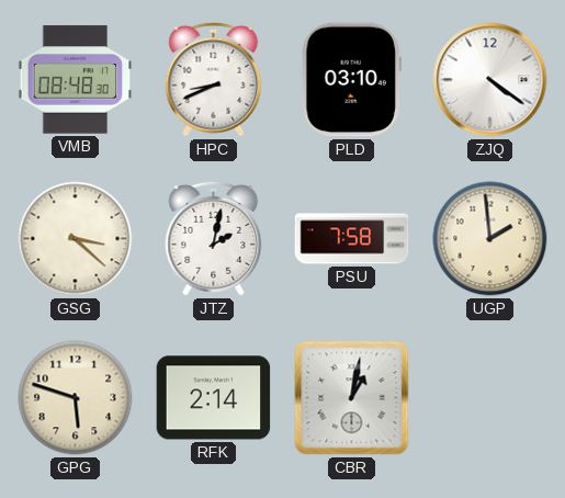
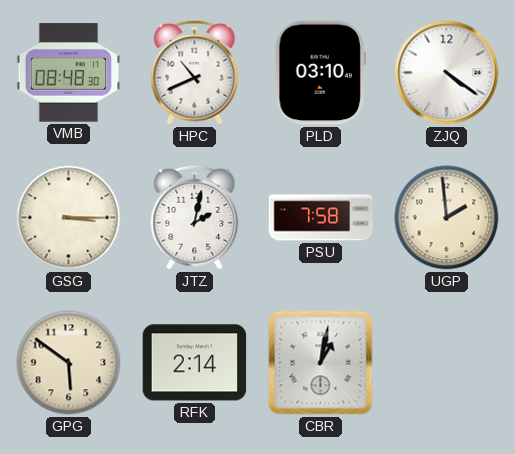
HPC: 8:41 -> 10:41
GSG: 3:22 -> 3:15
GPG: 5:48 -> 5:51
